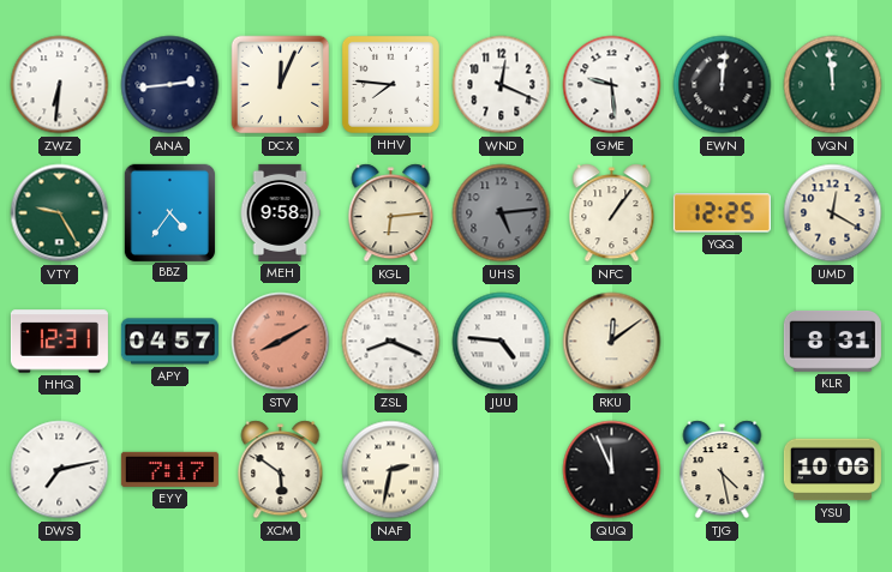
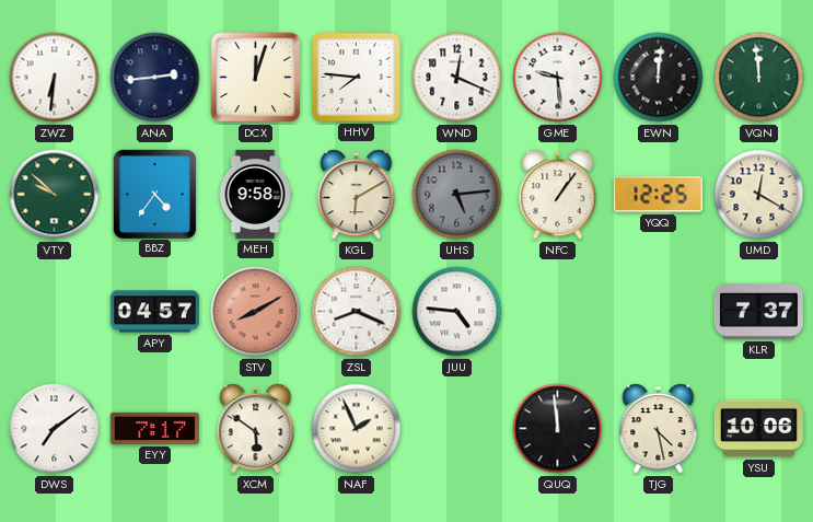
DCX: 12:04 -> 12:03
VTY: 9:25 -> 9:52
KGL: 6:14 -> 6:10
HHQ: 12:31 -> none
RKU: 12:09 -> none
KLR: 8:31 -> 7:37
DWS: 7:13 -> 7:09
NAF: 2:32 -> 1:56
QUQ: 11:56 -> 11:59
